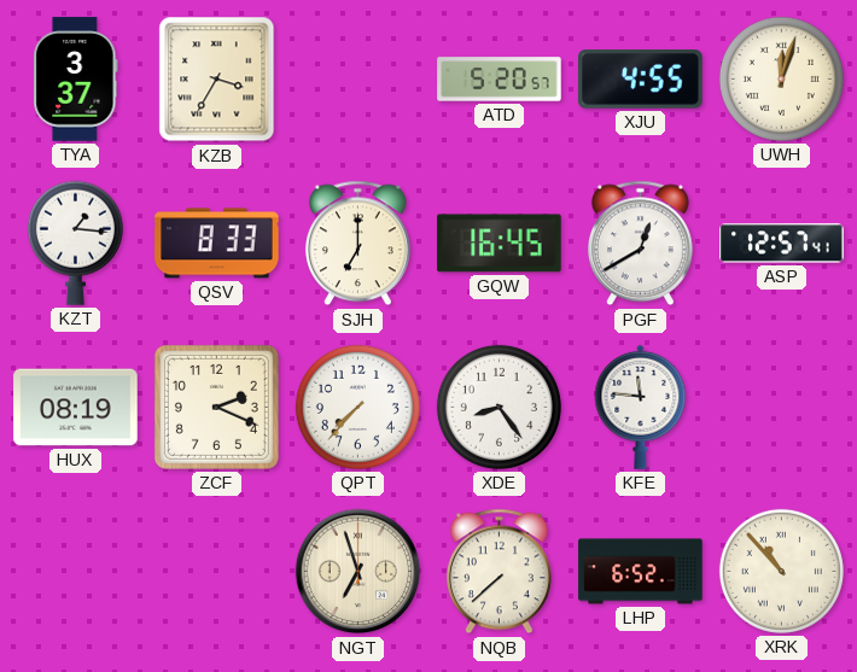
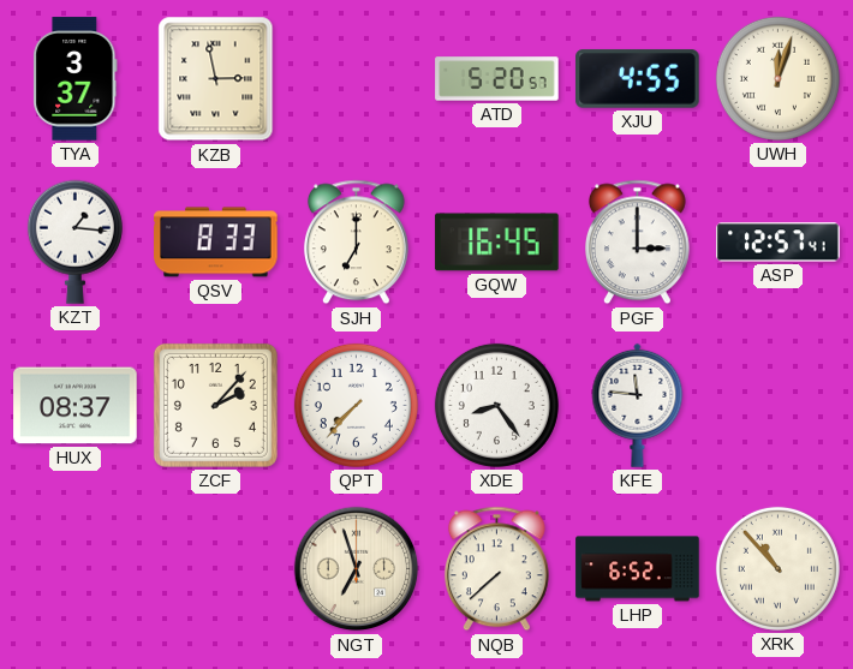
KZB: 3:35 -> 2:58
PGF: 12:40 -> 3:00
HUX: 08:19 -> 08:37
ZCF: 2:19 -> 2:07
